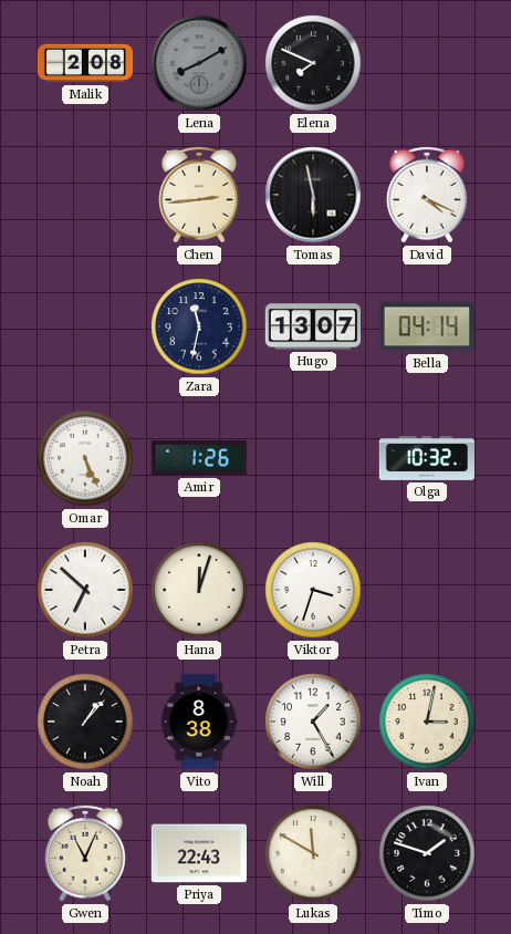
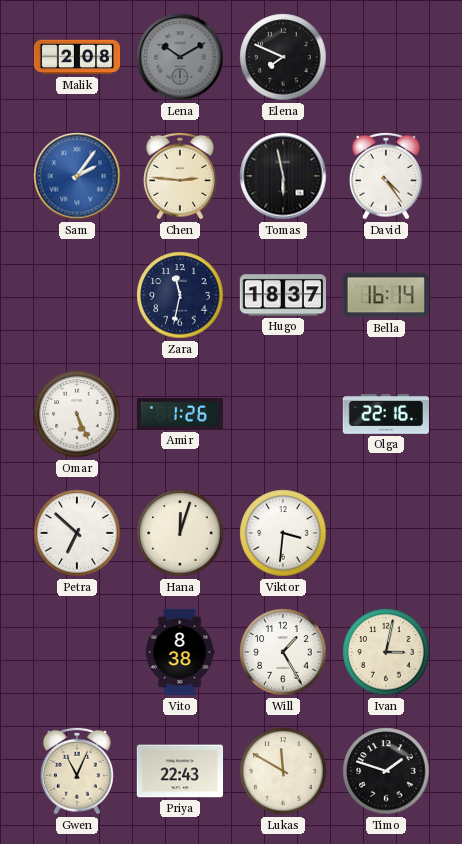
Lena: 8:10 -> 10:10
Sam: none -> 2:06
Chen: 2:44 -> 2:46
David: 4:19 -> 4:24
Hugo: 13:07 -> 18:37
Bella: 04:14 -> 16:14
Olga: 10:32 -> 22:16
Viktor: 3:33 -> 3:31
Noah: 1:07 -> none
